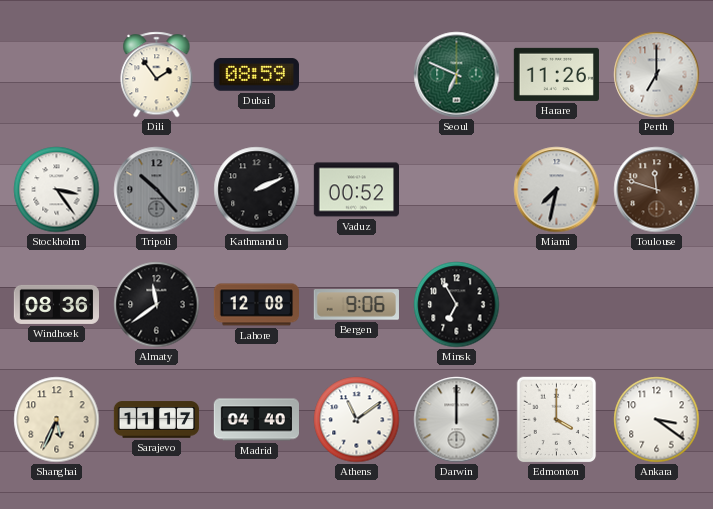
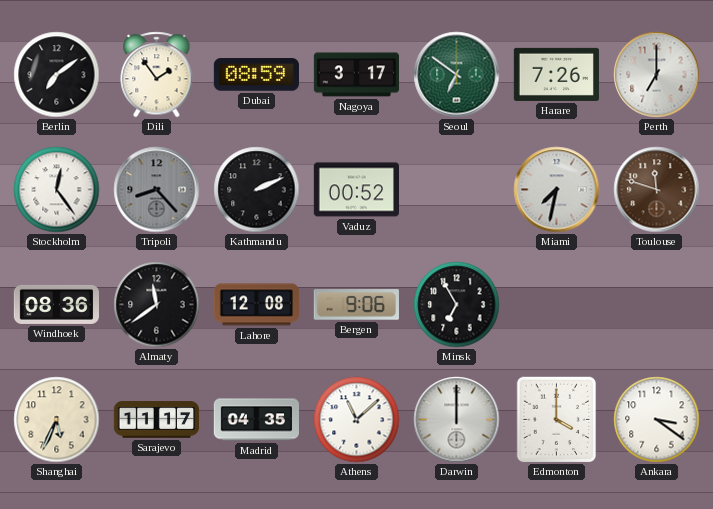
Berlin: none -> 7:09
Nagoya: none -> 3:17
Seoul: 6:49 -> 6:51
Harare: 11:26 -> 7:26
Stockholm: 3:24 -> 12:24
Tripoli: 10:23 -> 8:23
Madrid: 04:40 -> 04:35
Athens: 11:09 -> 11:08
